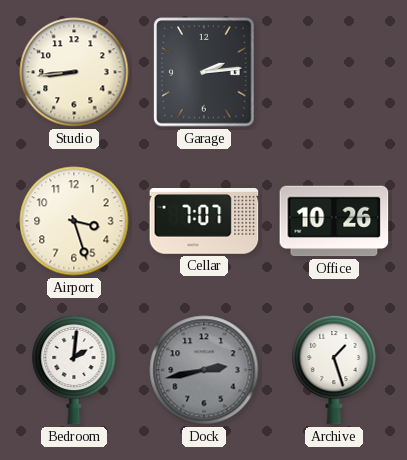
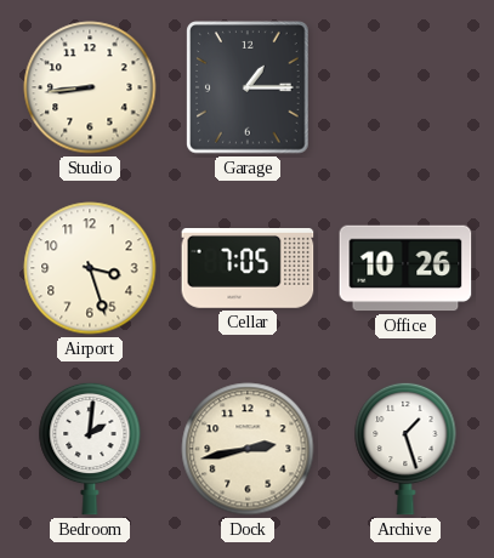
Garage: 2:14 -> 1:15
Cellar: 7:07 -> 7:05
Dock dial: grey -> cream
